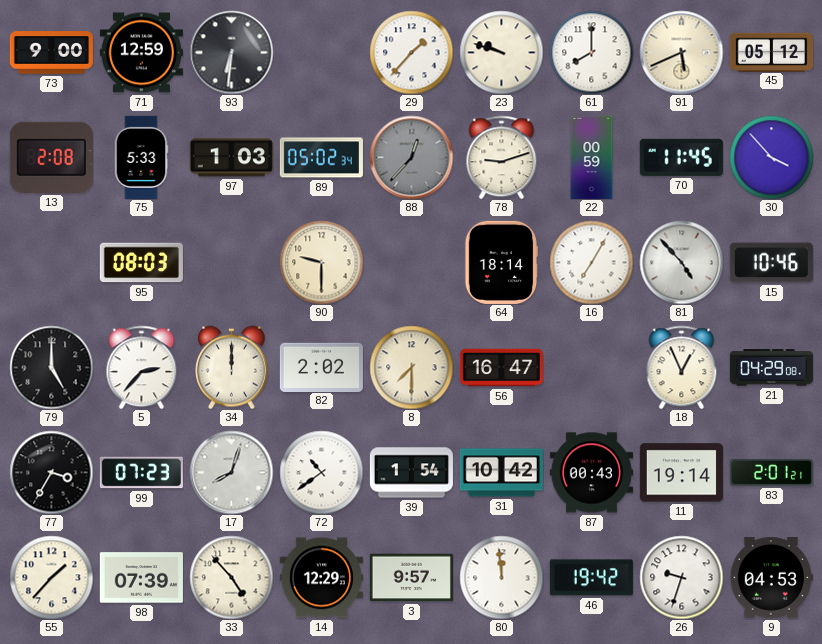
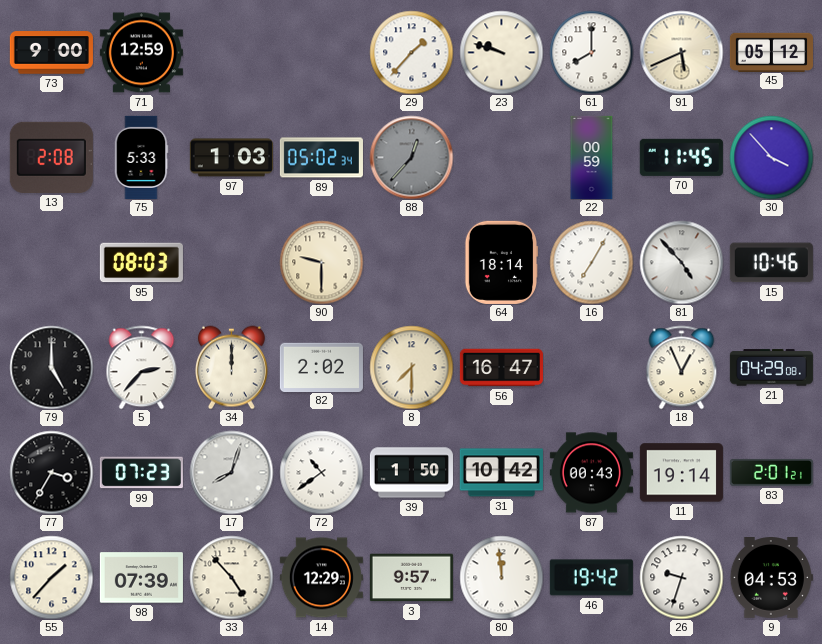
93: 6:31 -> none
78: 9:12 -> none
39: 1:54 -> 1:50
